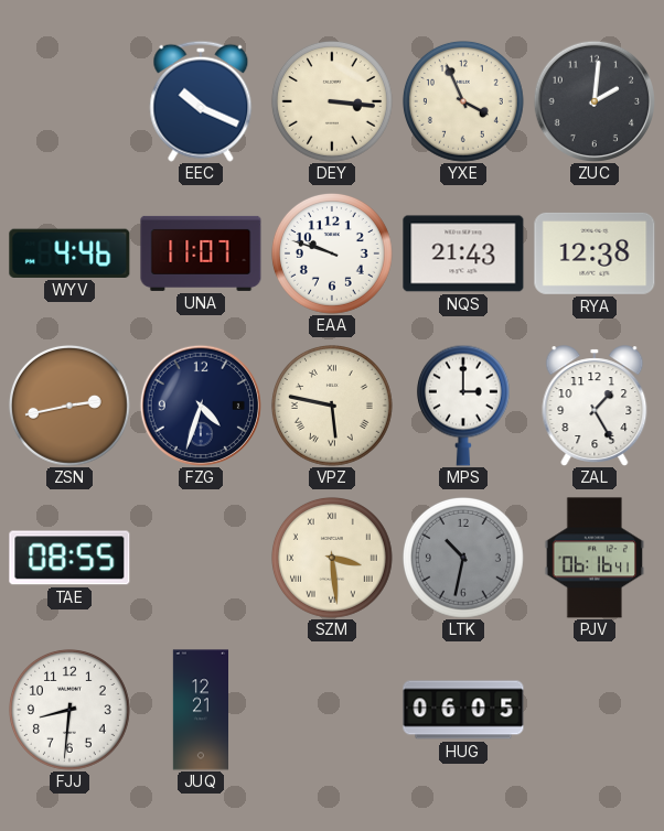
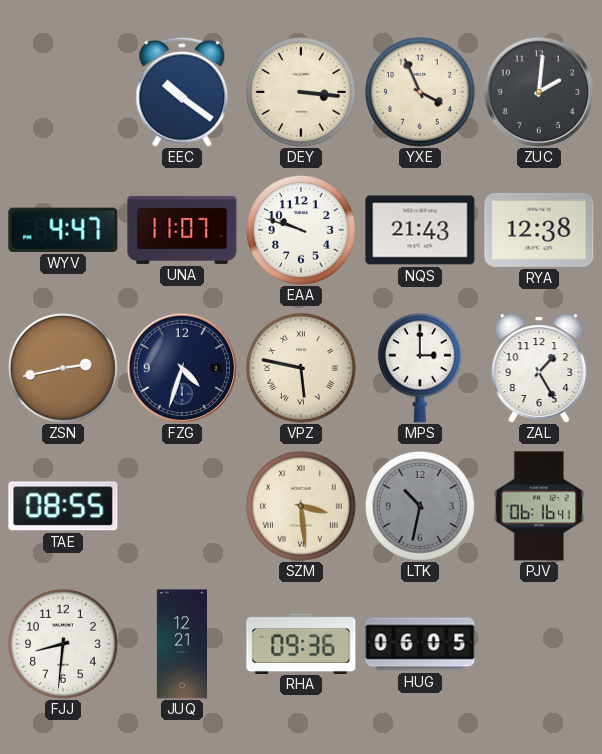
EEC: 10:19 -> 10:21
WYV: 4:46 -> 4:47
RHA: none -> 09:36
